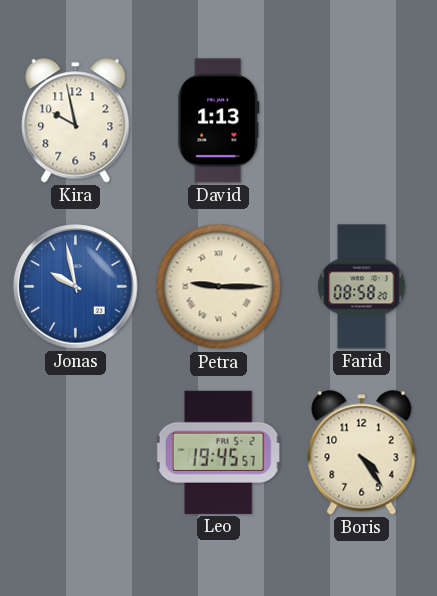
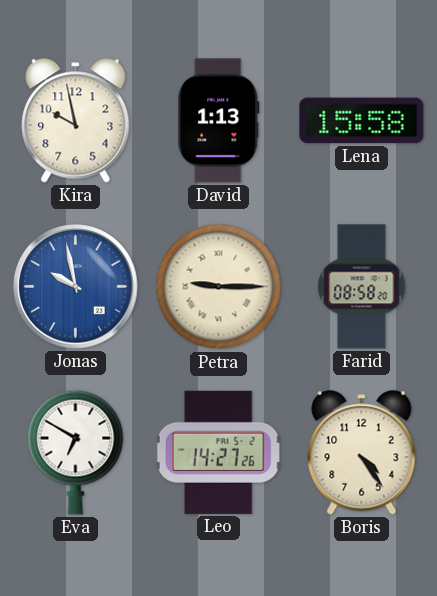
Lena: none -> 15:58
Eva: none -> 6:50
Leo: 19:45 -> 14:27
